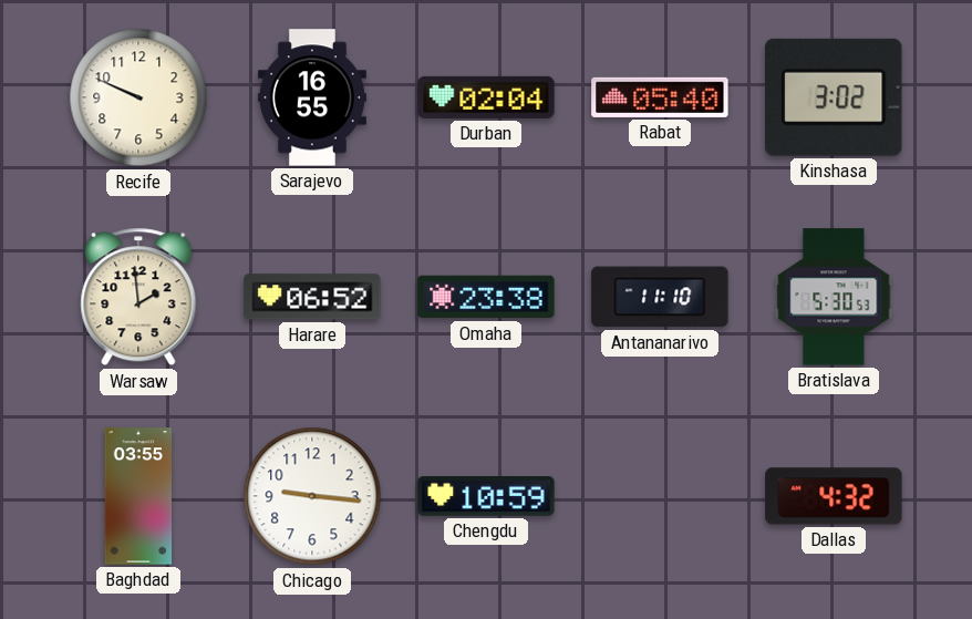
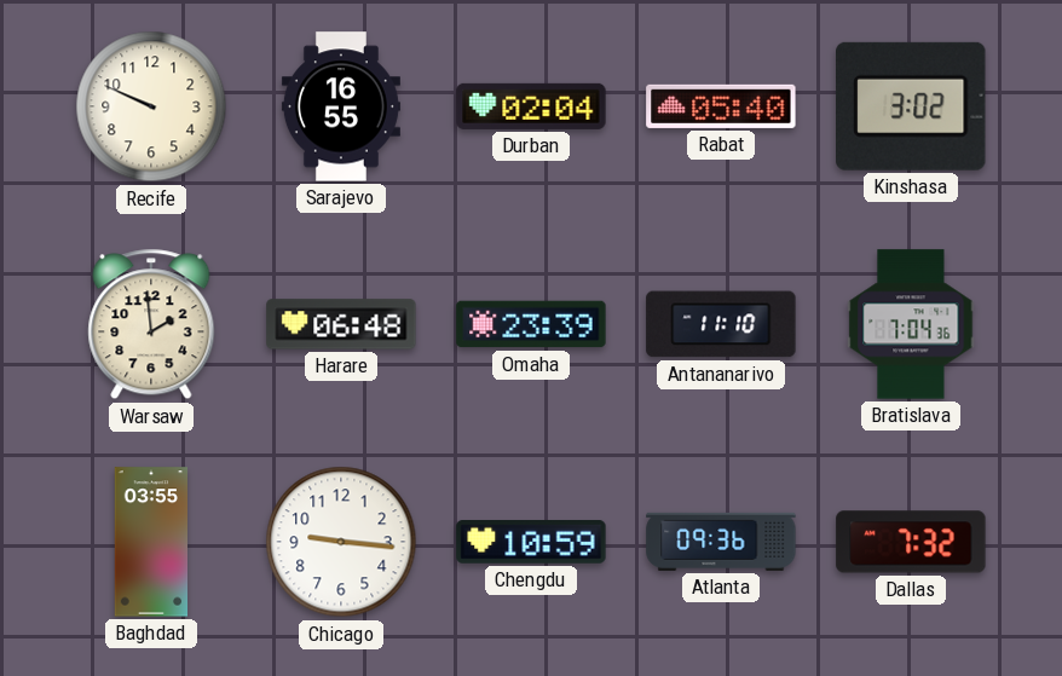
Harare: 06:52 -> 06:48
Omaha: 23:38 -> 23:39
Bratislava: 5:30 -> 7:04
Atlanta: none -> 09:36
Dallas: 4:32 -> 7:32
